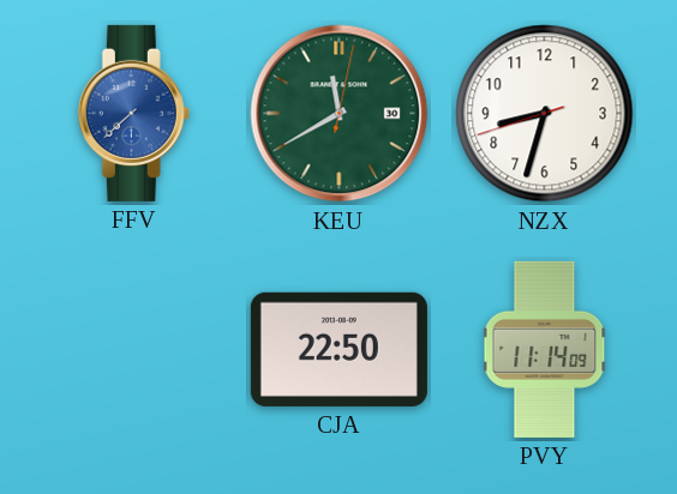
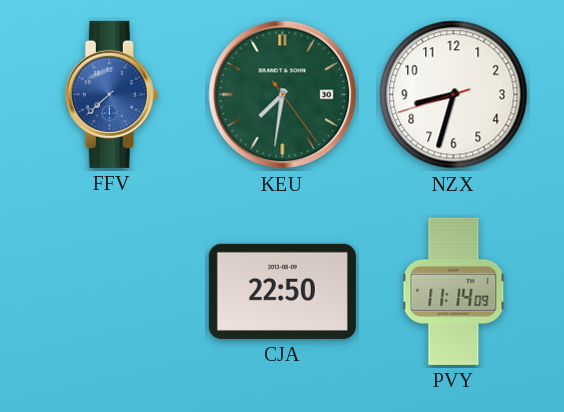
KEU: 11:40 -> 7:31
